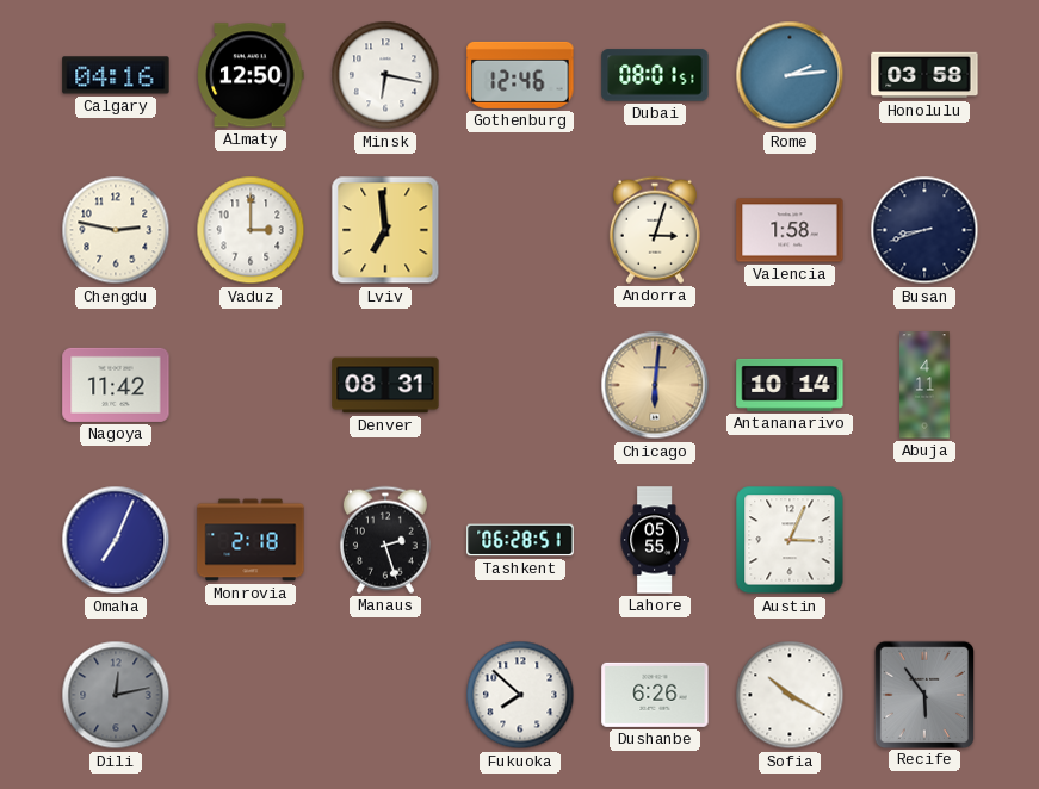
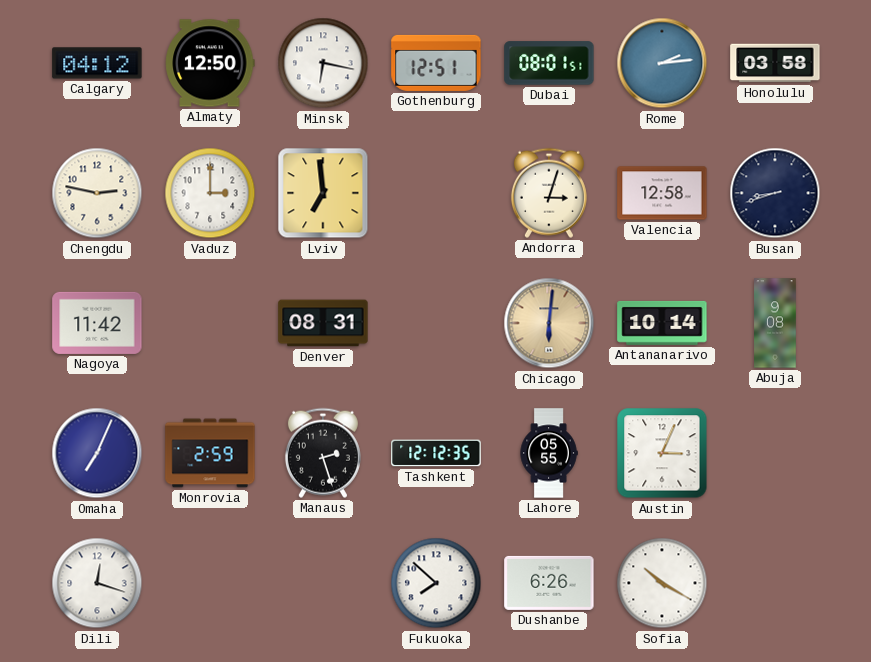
Calgary: 04:16 -> 04:12
Gothenburg: 12:46 -> 12:51
Valencia: 1:58 -> 12:58
Abuja: 4:11 -> 9:08
Monrovia: 2:18 -> 2:59
Tashkent: 06:28 -> 12:12
Dili: 12:13 -> 12:18
Dili dial: grey -> white
Recife: 5:54 -> none
